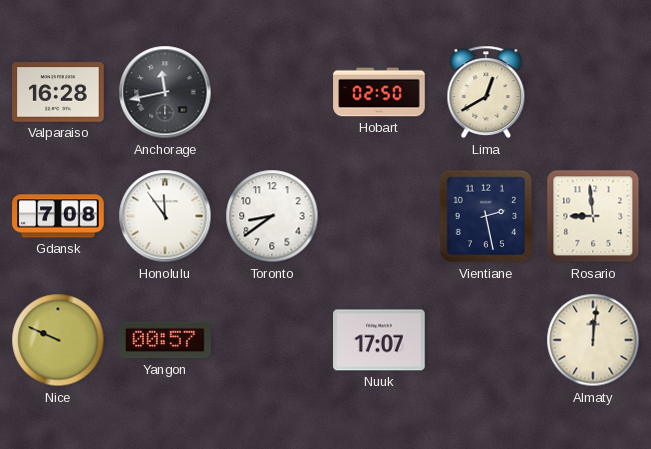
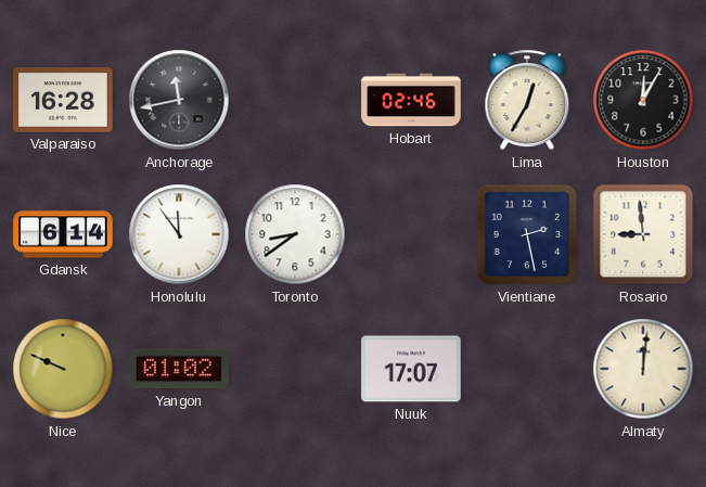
Hobart: 02:50 -> 02:46
Lima: 12:40 -> 12:35
Houston: none -> 12:05
Gdansk: 7:08 -> 6:14
Yangon: 00:57 -> 01:02
